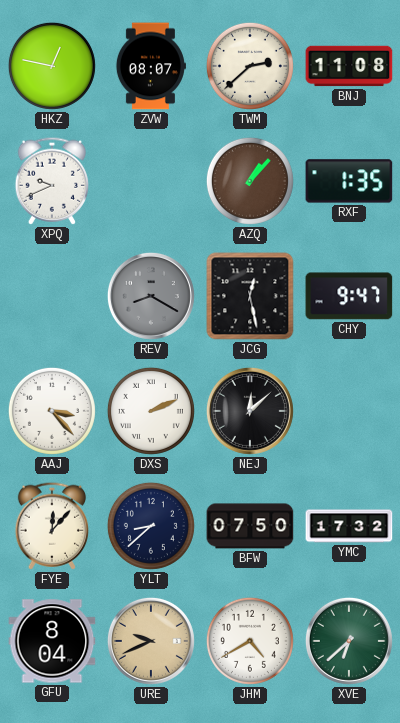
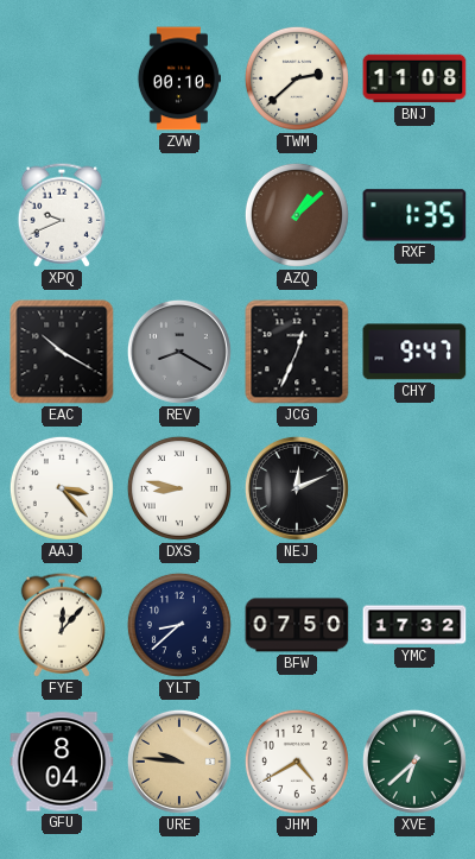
HKZ: 12:47 -> none
ZVW: 08:07 -> 00:10
AZQ: 1:07 -> 1:08
EAC: none -> 10:20
JCG: 12:28 -> 12:34
DXS: 2:11 -> 8:47
NEJ: 12:08 -> 12:11
URE: 9:41 -> 9:46
